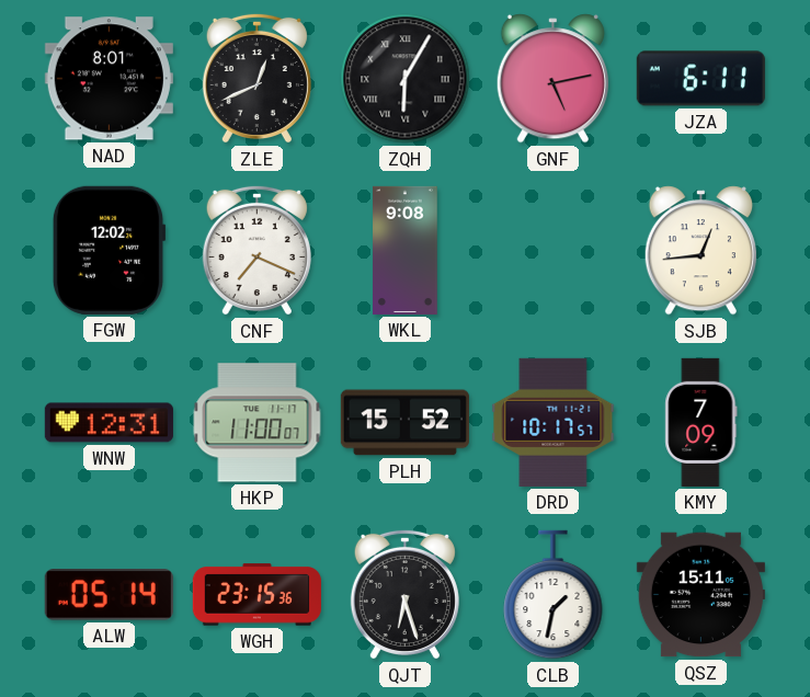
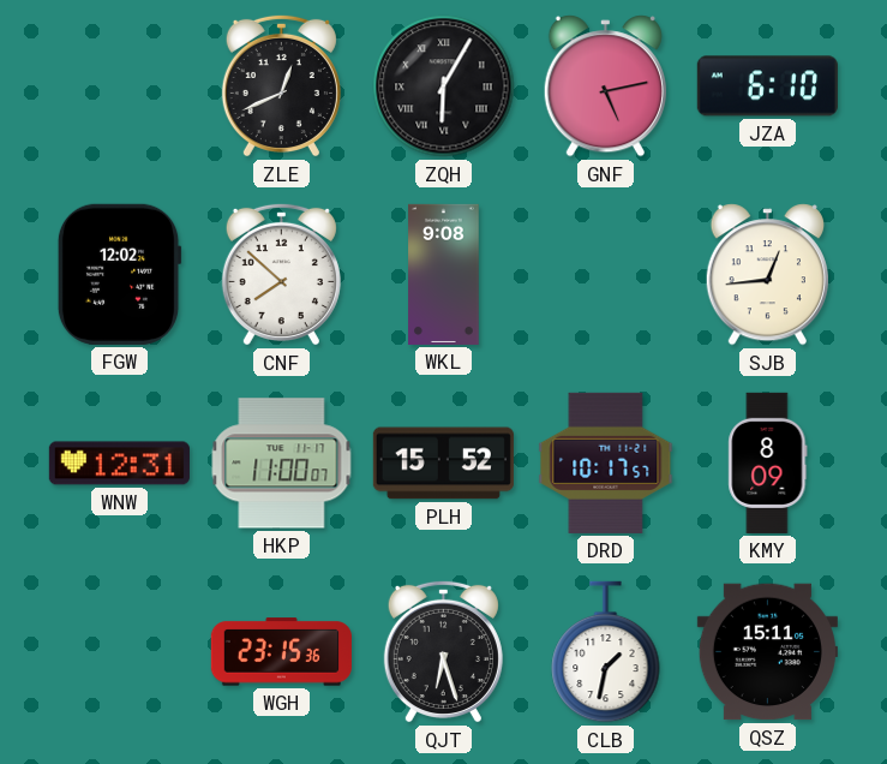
NAD: 8:01 -> none
JZA: 6:11 -> 6:10
CNF: 7:19 -> 7:52
KMY: 7:09 -> 8:09
ALW: 05:14 -> none
